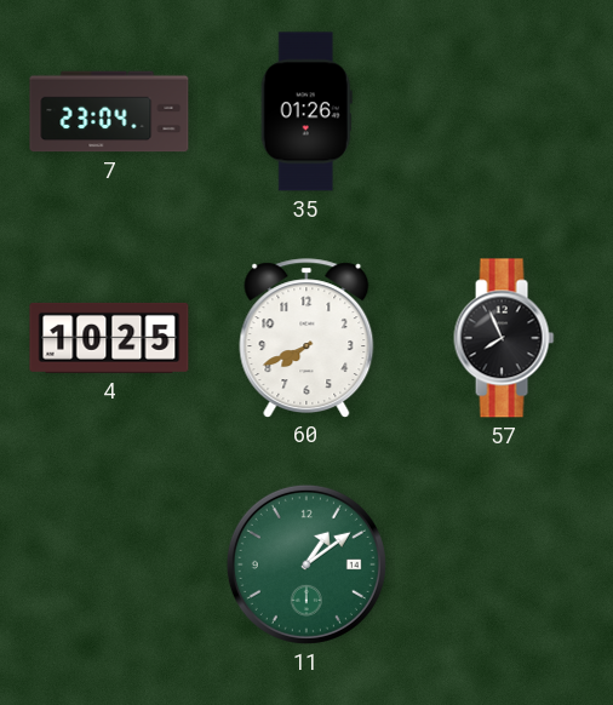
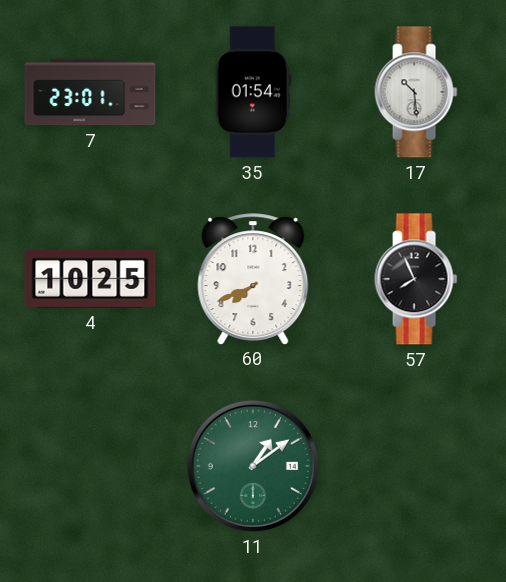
7: 23:04 -> 23:01
35: 01:26 -> 01:54
17: none -> 10:29
